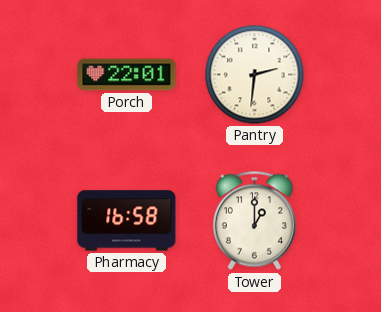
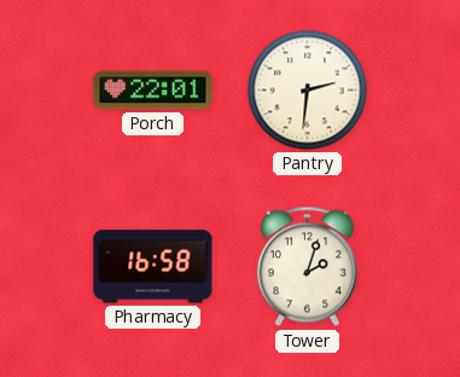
Tower: 1:00 -> 2:03
